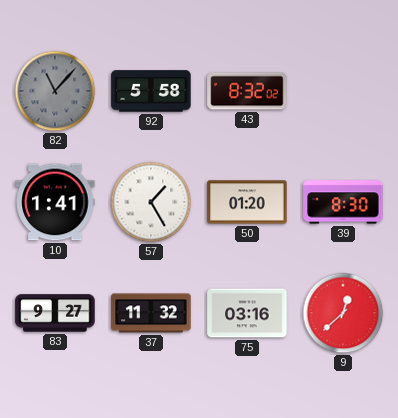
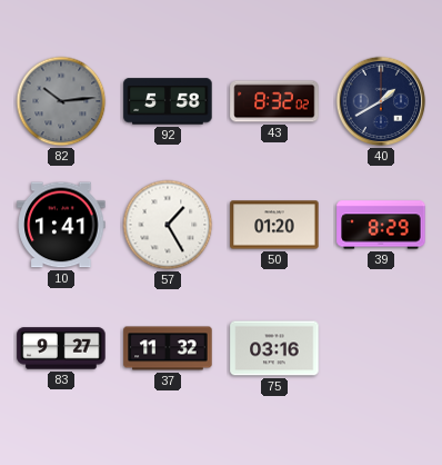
82: 11:07 -> 10:14
40: none -> 1:40
39: 8:30 -> 8:29
9: 12:38 -> none
